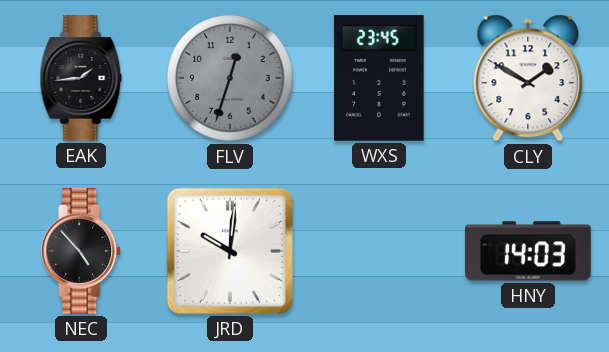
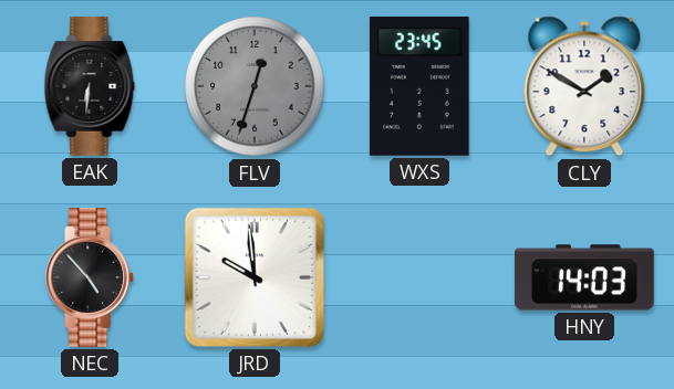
EAK: 1:44 -> 6:31
JRD: 10:01 -> 9:59
